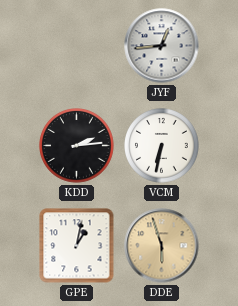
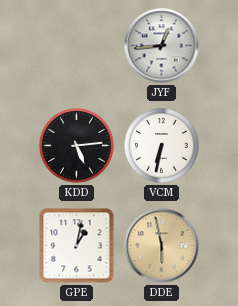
KDD: 2:14 -> 5:14
DDE: 5:57 -> 5:58
